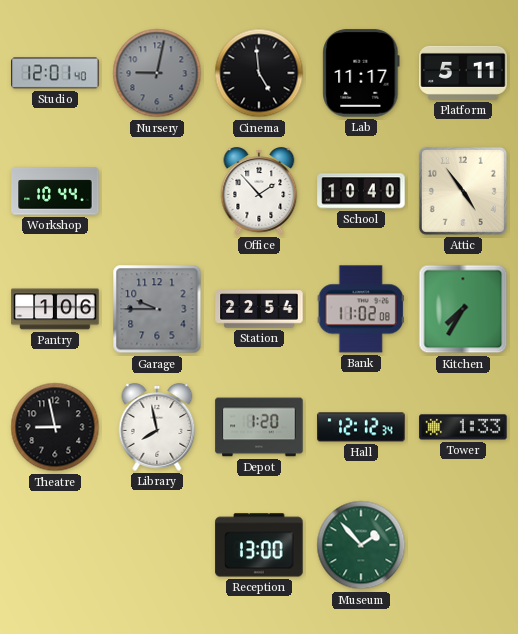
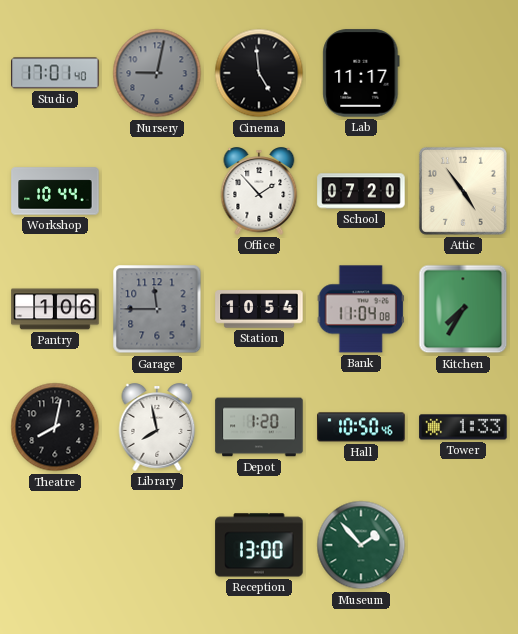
Studio: 12:01 -> 17:01
Platform: 5:11 -> none
School: 10:40 -> 07:20
Garage: 9:45 -> 11:45
Station: 22:54 -> 10:54
Bank: 11:02 -> 11:04
Theatre: 8:58 -> 8:02
Hall: 12:12 -> 10:50
